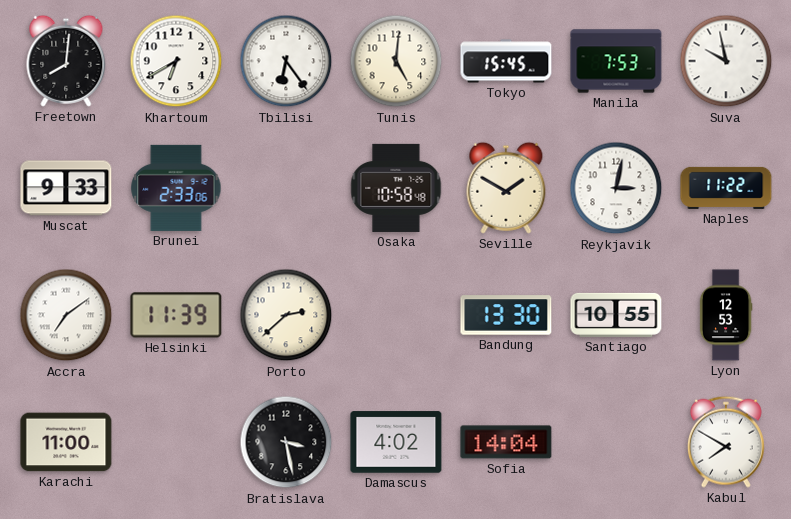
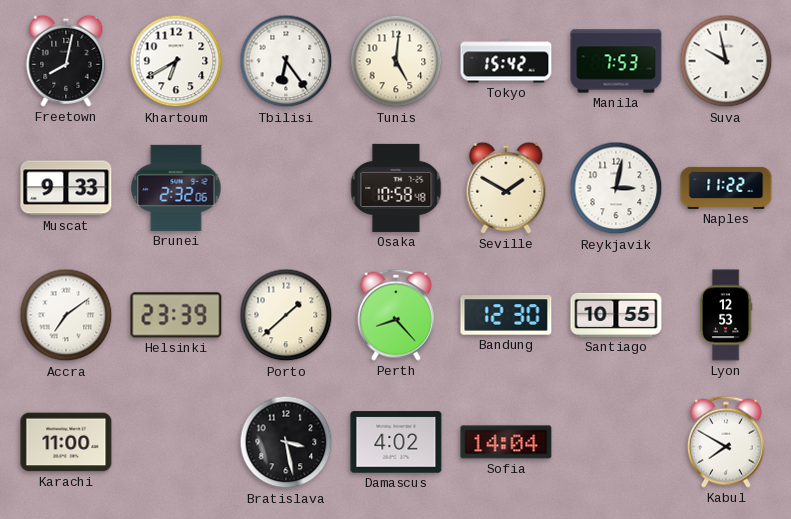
Freetown: 8:01 -> 8:02
Tokyo: 15:45 -> 15:42
Brunei: 2:33 -> 2:32
Helsinki: 11:39 -> 23:39
Porto: 2:38 -> 1:38
Perth: none -> 8:23
Bandung: 13:30 -> 12:30
